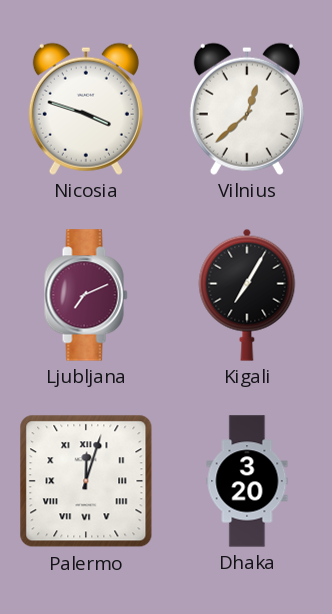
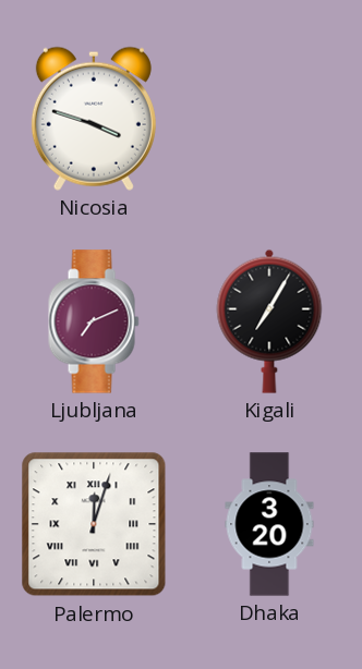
Vilnius: 12:38 -> none
